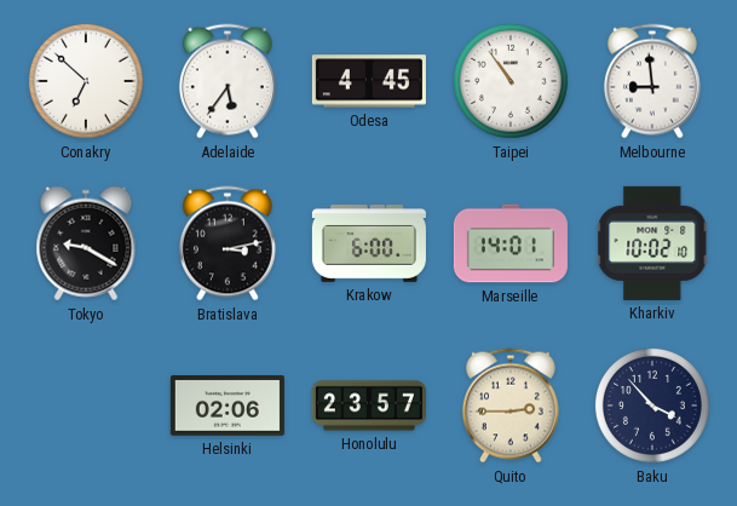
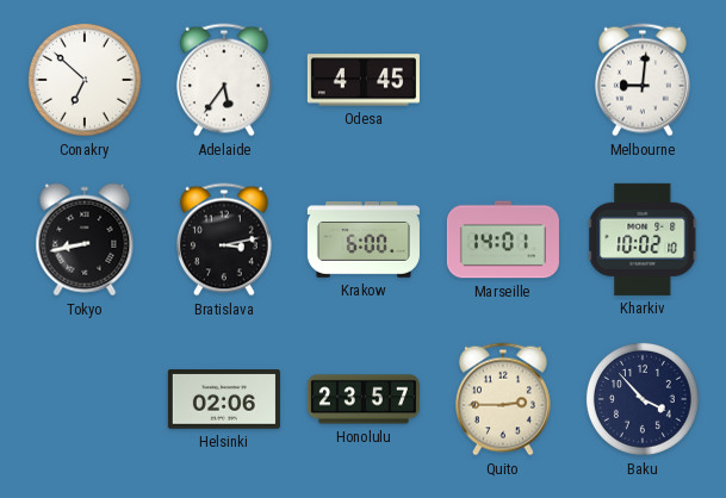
Taipei: 10:54 -> none
Melbourne: 8:59 -> 9:01
Tokyo: 9:20 -> 8:43
